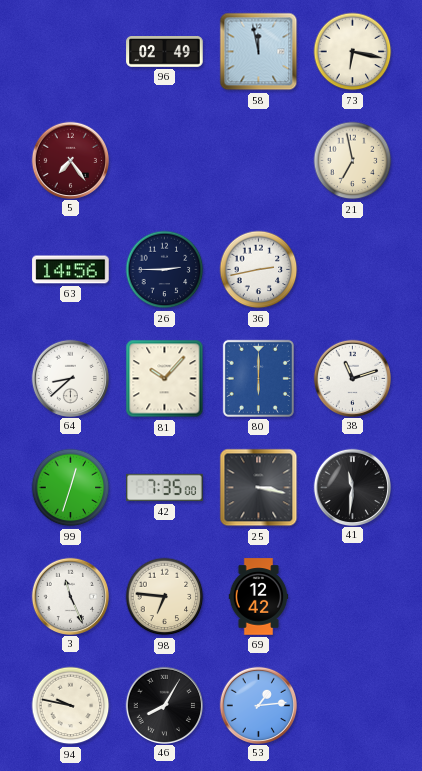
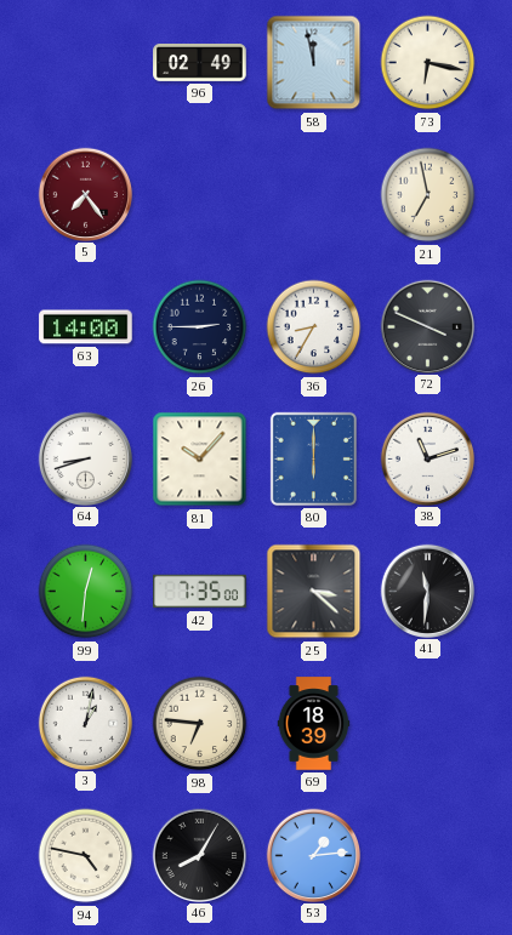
63: 14:56 -> 14:00
36: 2:43 -> 8:35
72: none -> 3:49
64: 8:38 -> 8:42
99: 12:33 -> 12:31
25: 3:17 -> 3:22
3: 11:26 -> 1:02
69: 12:42 -> 18:39
94: 9:47 -> 4:47
